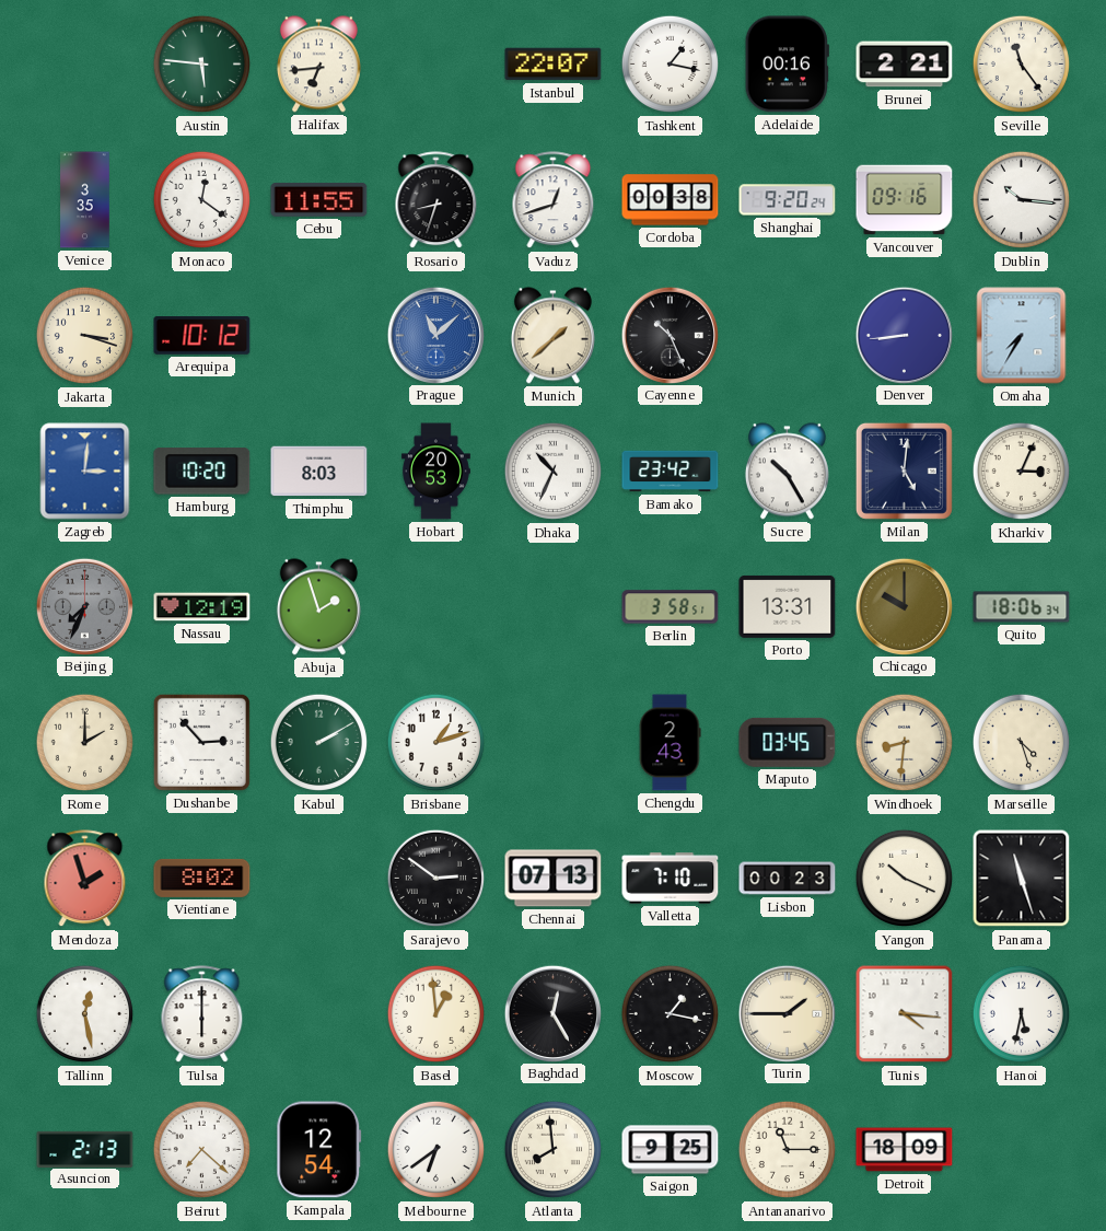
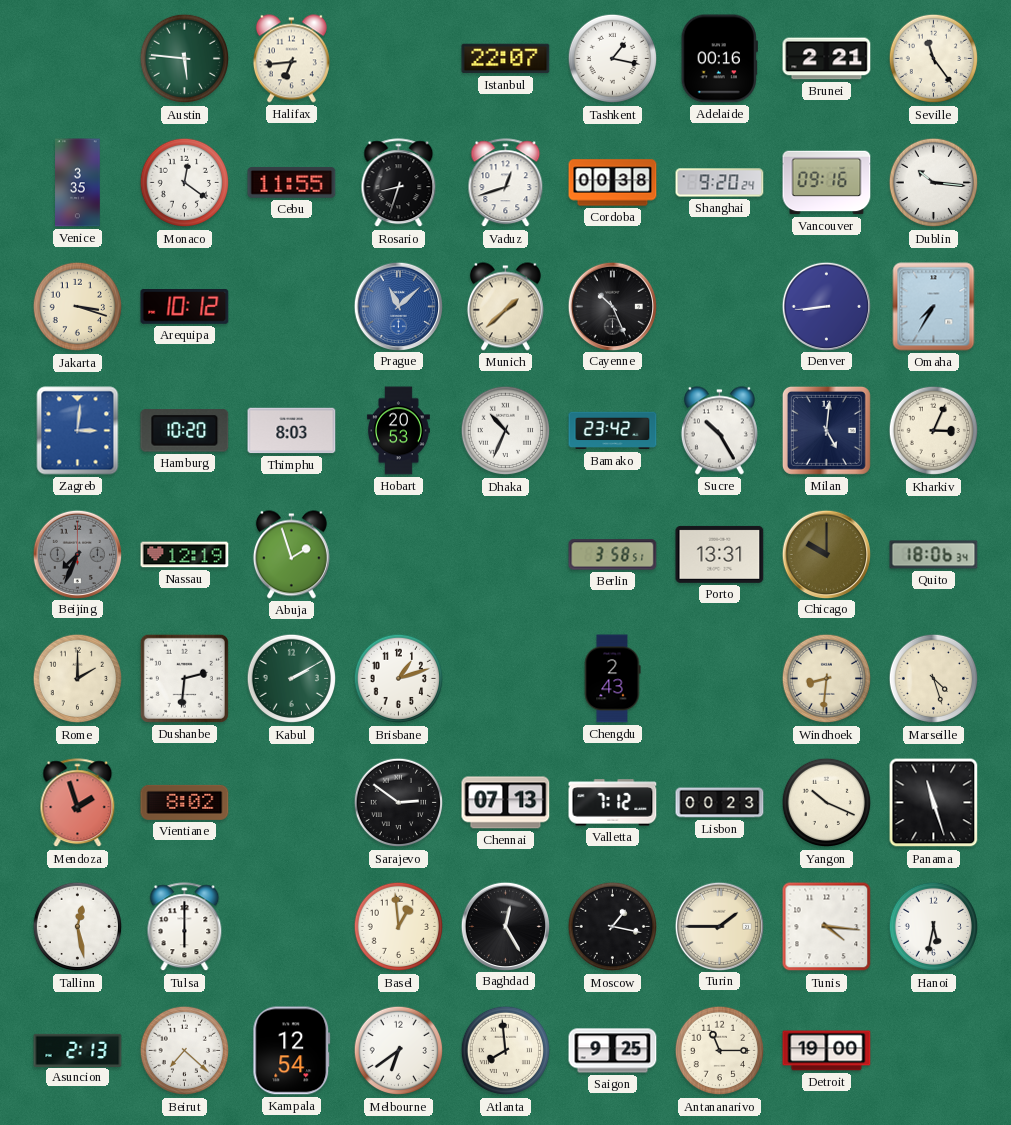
Dushanbe: 2:53 -> 2:31
Maputo: 03:45 -> none
Valletta: 7:10 -> 7:12
Detroit: 18:09 -> 19:00
